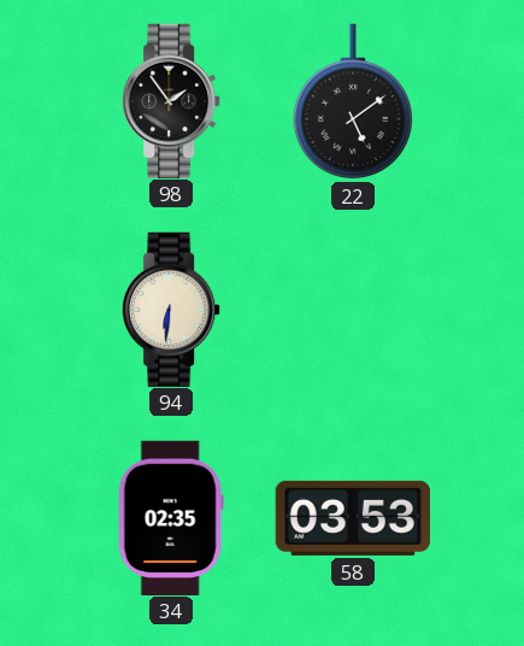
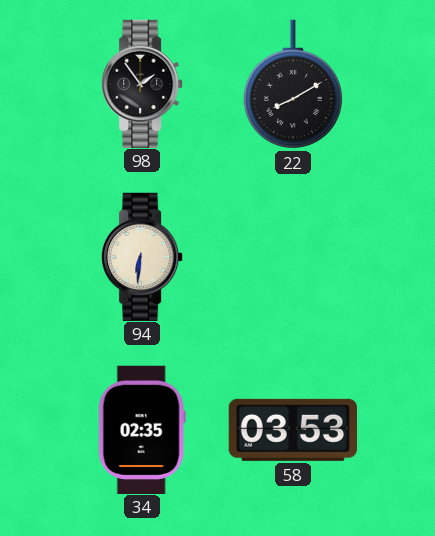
22: 5:09 -> 8:10
